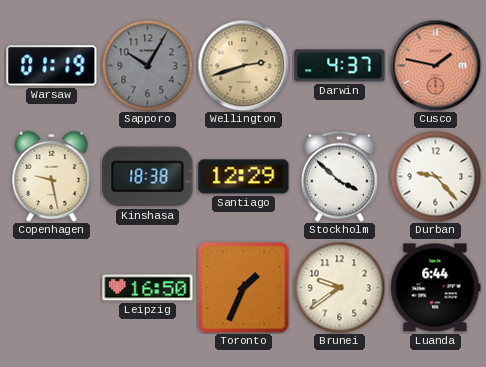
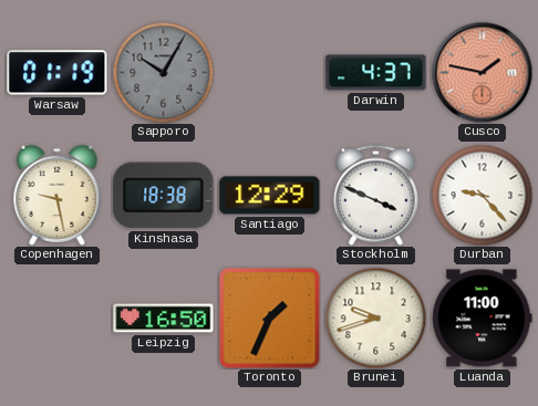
Wellington: 2:42 -> none
Stockholm: 3:52 -> 3:49
Brunei: 9:39 -> 9:42
Luanda: 6:44 -> 11:00
